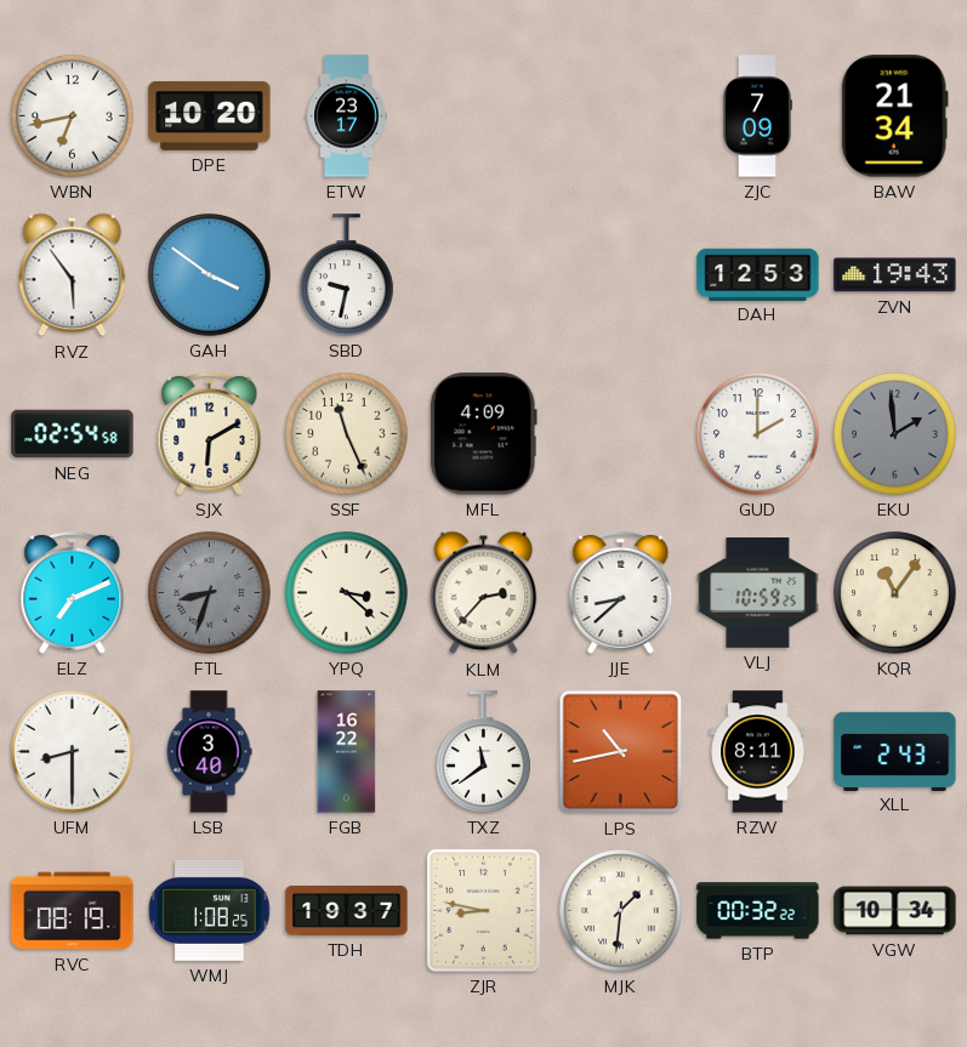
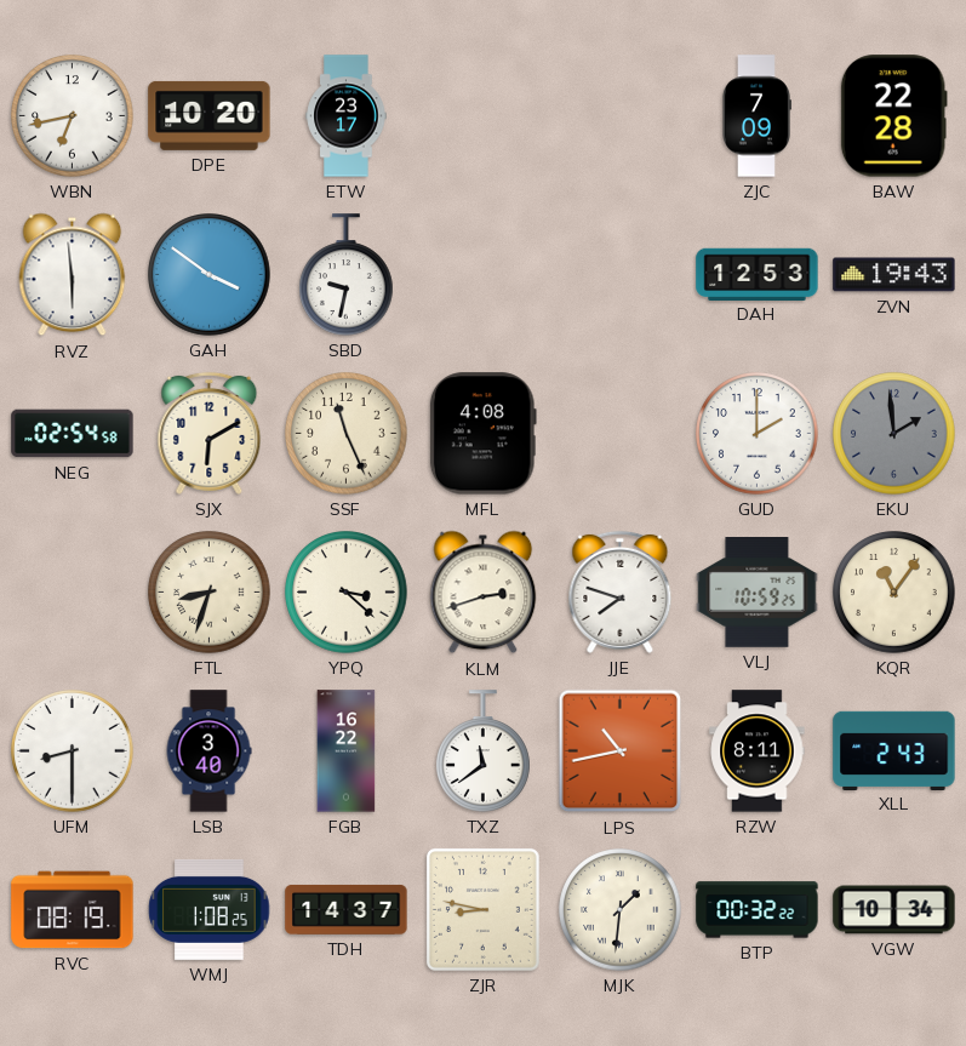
BAW: 21:34 -> 22:28
RVZ: 5:54 -> 5:59
MFL: 4:09 -> 4:08
ELZ: 7:11 -> none
FTL dial: grey -> cream
KLM: 2:37 -> 2:42
JJE: 8:38 -> 7:48
TDH: 19:37 -> 14:37
